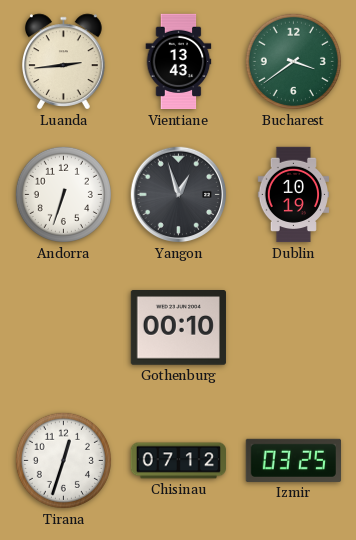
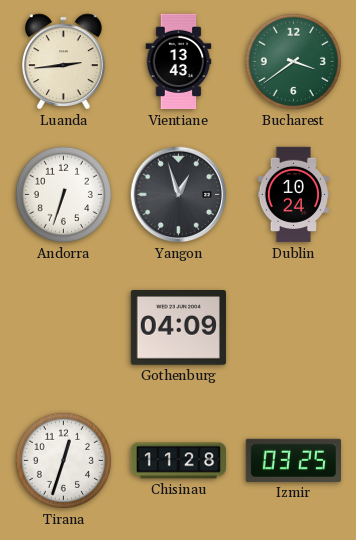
Dublin: 10:19 -> 10:24
Gothenburg: 00:10 -> 04:09
Chisinau: 07:12 -> 11:28
